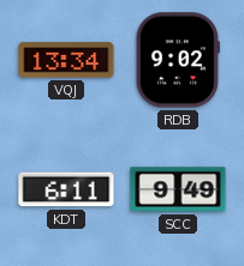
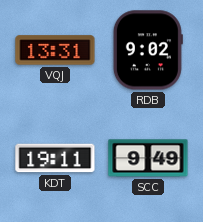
VQJ: 13:34 -> 13:31
KDT: 6:11 -> 19:11
